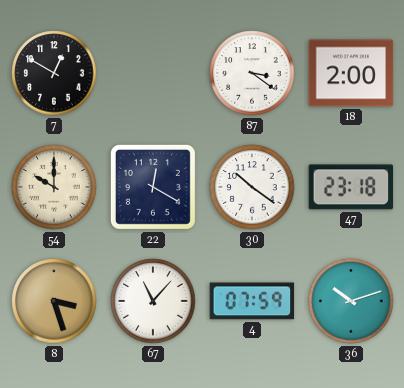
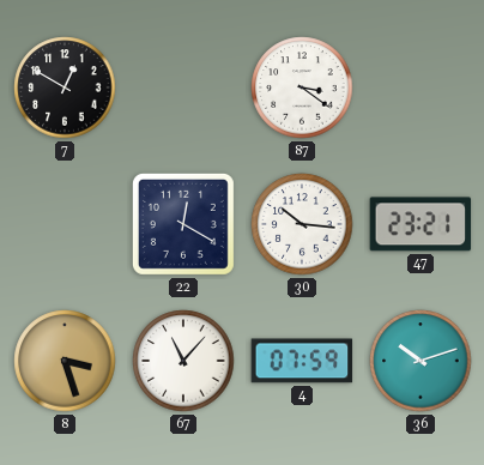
18: 2:00 -> none
54: 10:00 -> none
30: 10:21 -> 10:16
47: 23:18 -> 23:21
